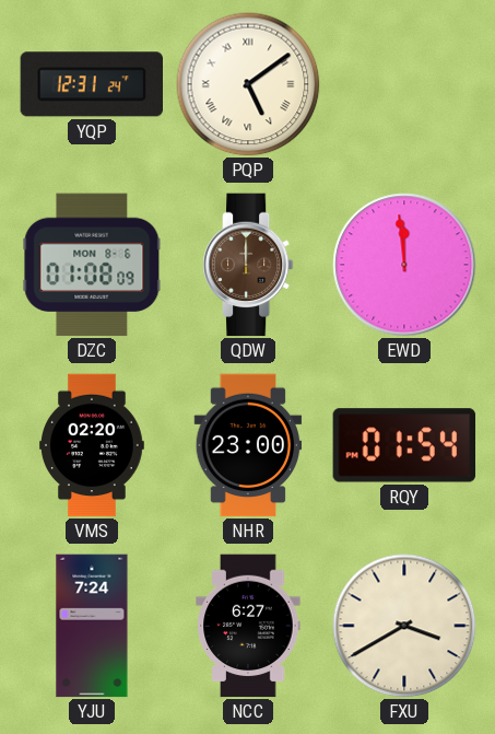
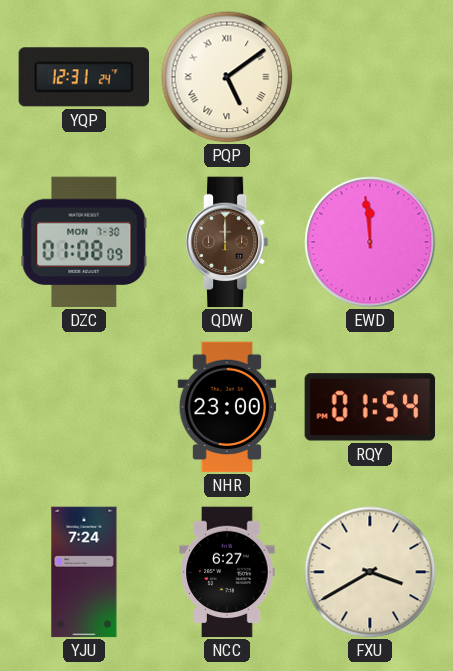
DZC date: MON 8-6 -> MON 7-30
VMS: 02:20 -> none
